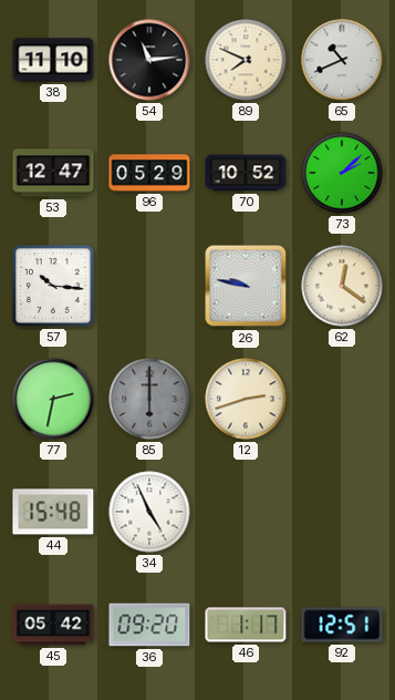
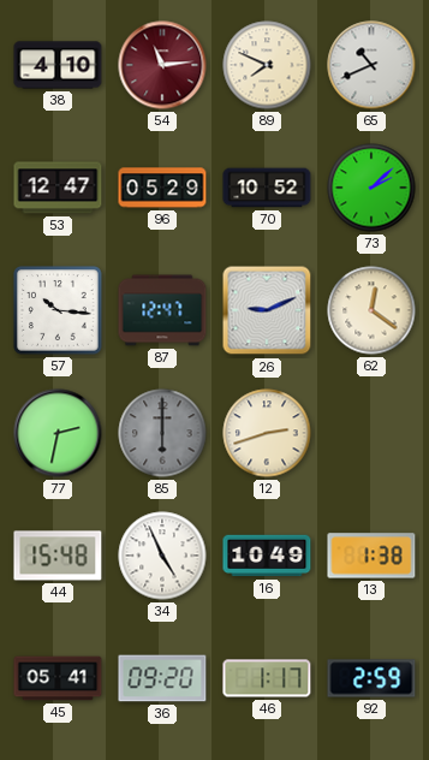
38: 11:10 -> 4:10
54 dial: black -> burgundy
87: none -> 12:47
26: 9:47 -> 9:11
16: none -> 10:49
13: none -> 1:38
45: 05:42 -> 05:41
92: 12:51 -> 2:59
